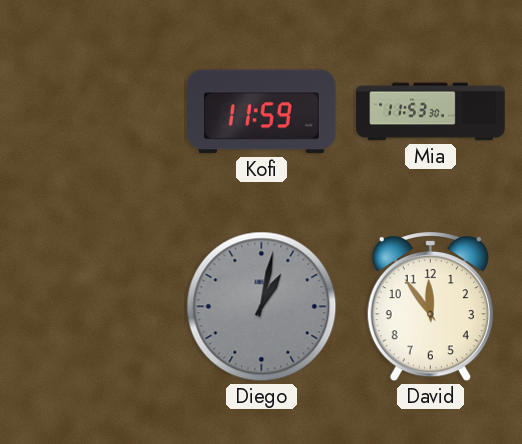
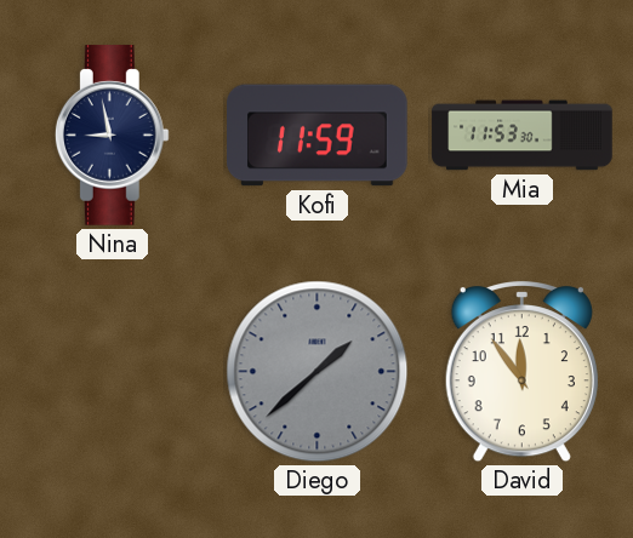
Nina: none -> 8:58
Diego: 1:02 -> 1:38
